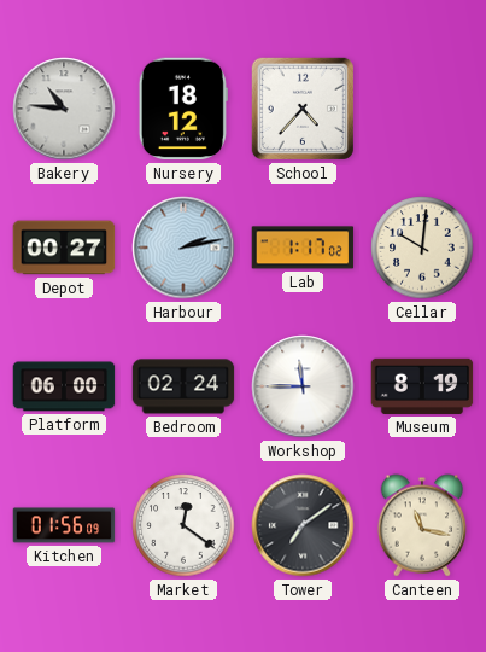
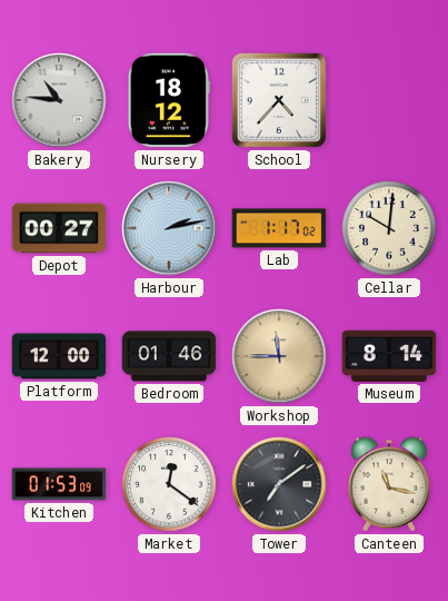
Platform: 06:00 -> 12:00
Bedroom: 02:24 -> 01:46
Workshop dial: white -> champagne
Museum: 8:19 -> 8:14
Kitchen: 01:56 -> 01:53
